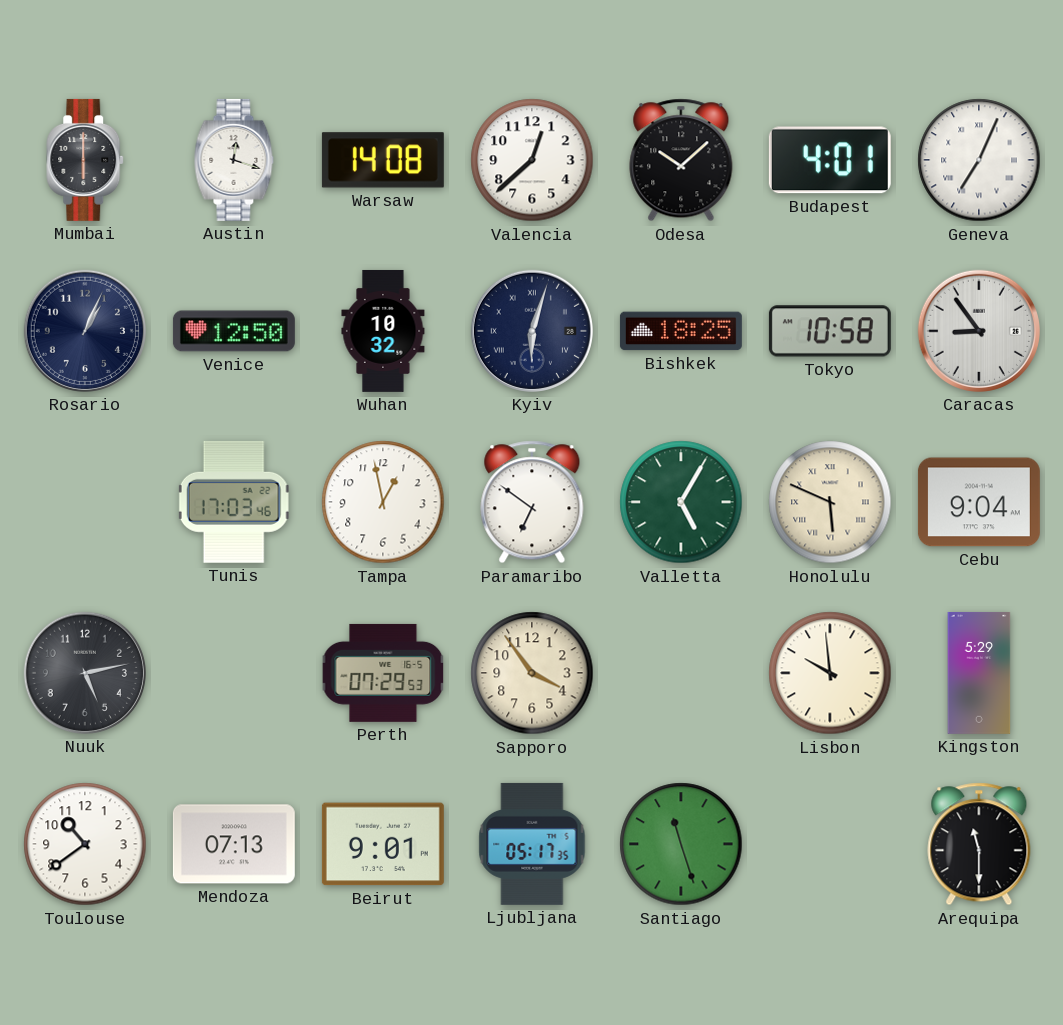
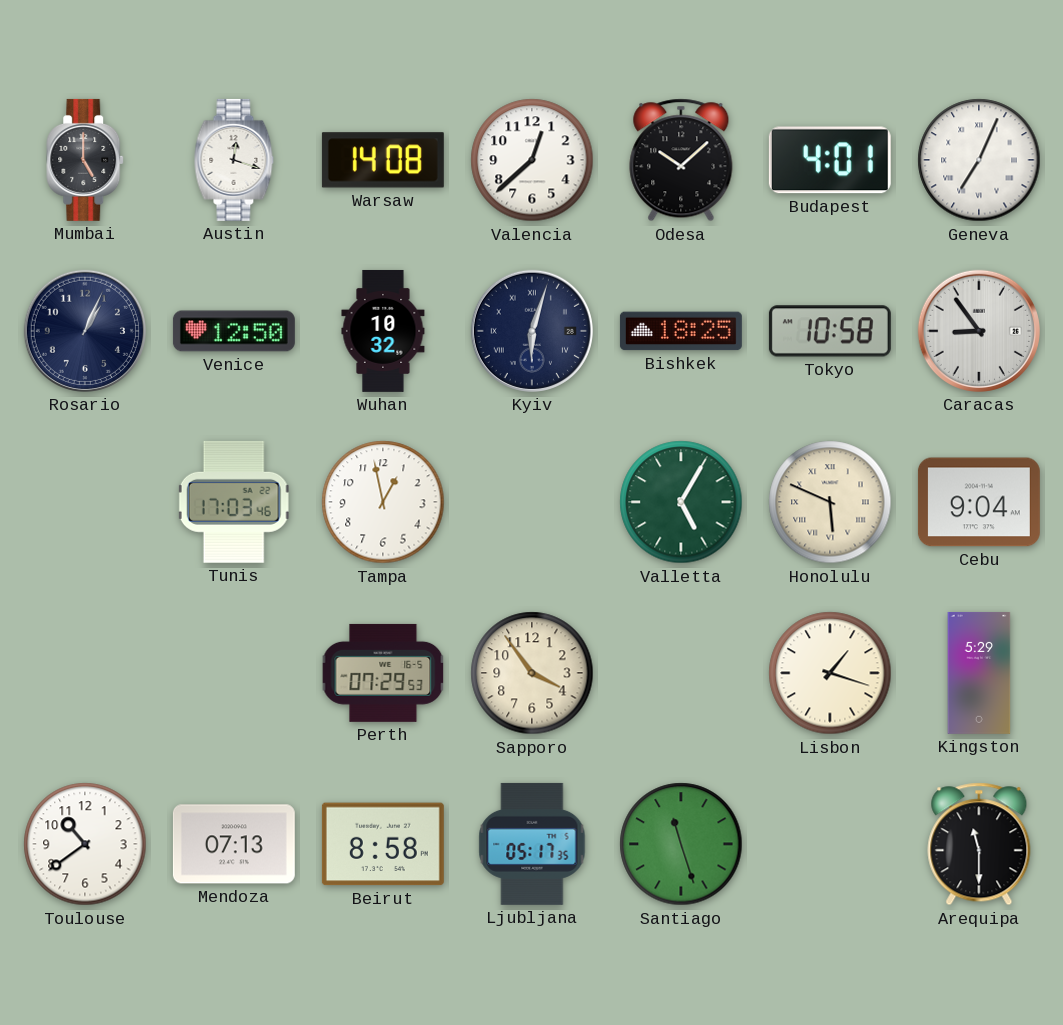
Mumbai: 6:00 -> 5:00
Paramaribo: 6:51 -> none
Nuuk: 5:13 -> none
Lisbon: 9:59 -> 1:18
Beirut: 9:01 -> 8:58
